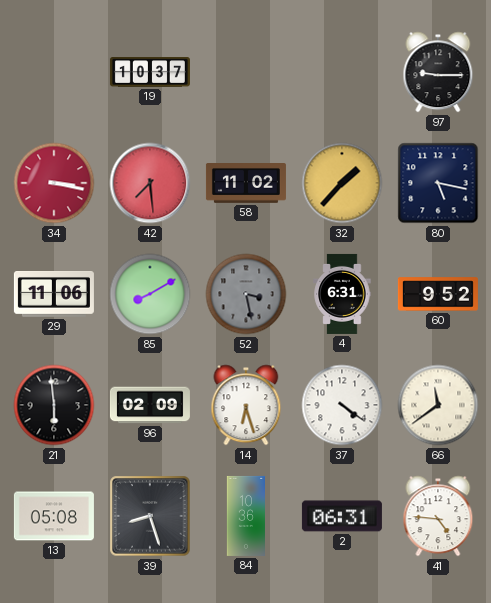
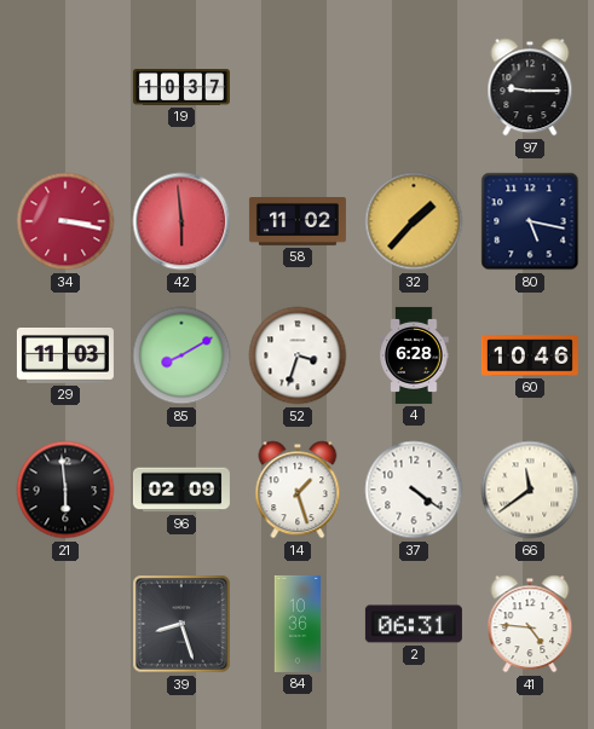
42: 7:29 -> 5:59
29: 11:06 -> 11:03
52: 3:28 -> 3:33
52 dial: grey -> white
4: 6:31 -> 6:28
60: 9:52 -> 10:46
14: 6:27 -> 1:27
13: 05:08 -> none
